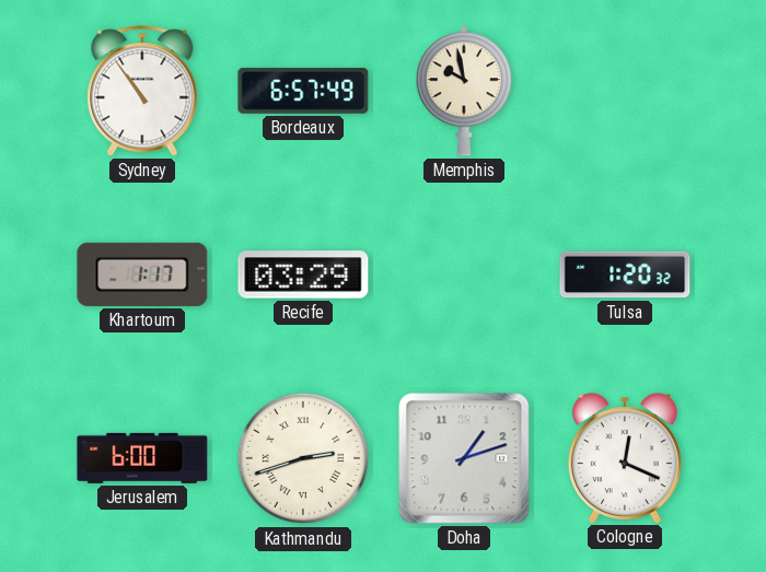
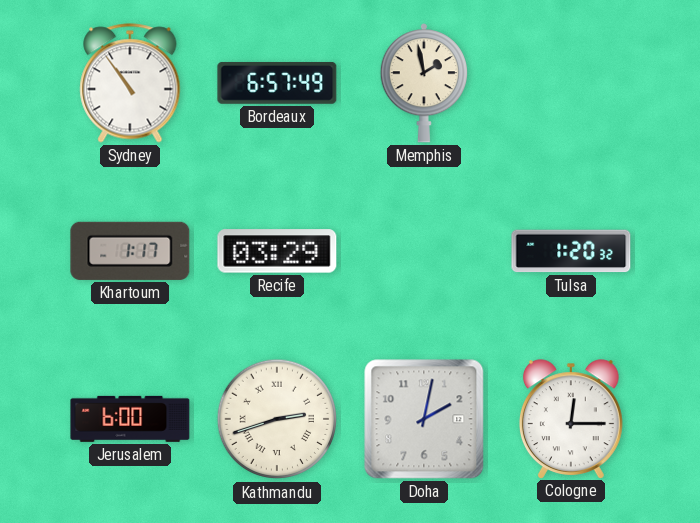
Memphis: 9:58 -> 1:58
Doha: 1:12 -> 2:02
Cologne: 12:19 -> 12:15
